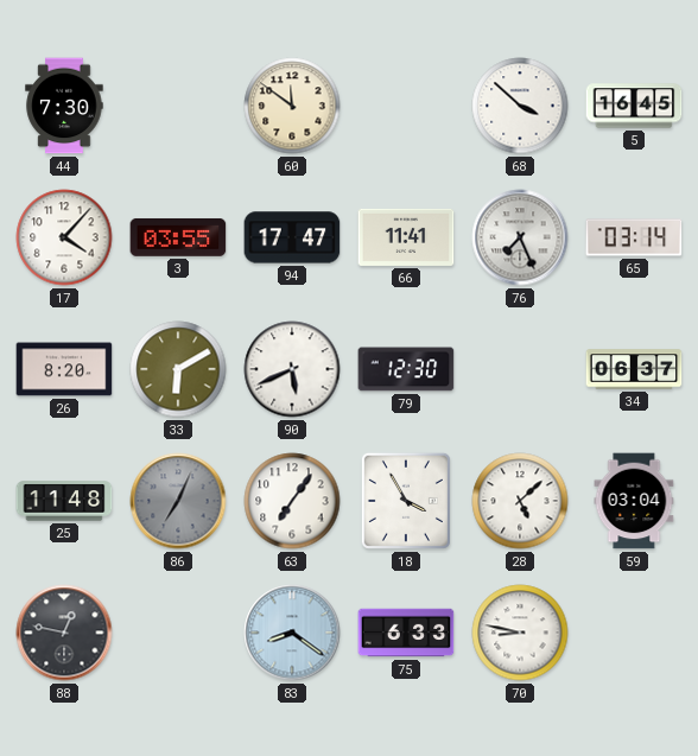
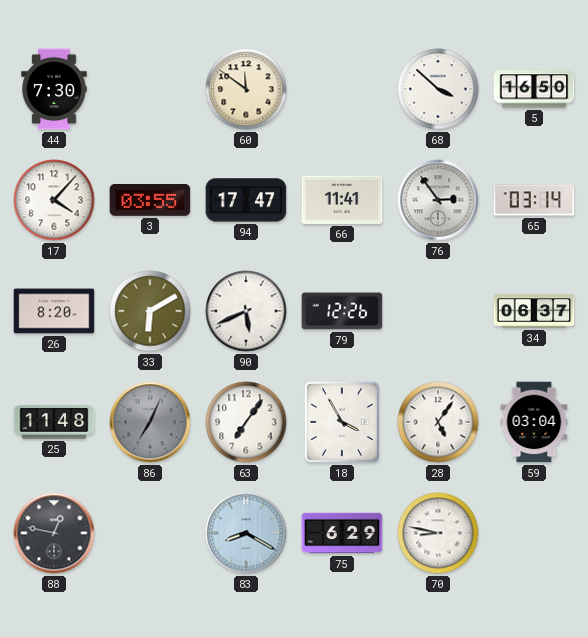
5: 16:45 -> 16:50
76: 7:26 -> 2:54
79: 12:30 -> 12:26
28: 5:08 -> 5:06
83: 8:21 -> 8:20
75: 6:33 -> 6:29
